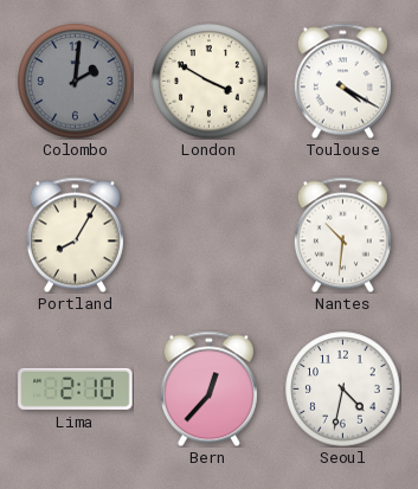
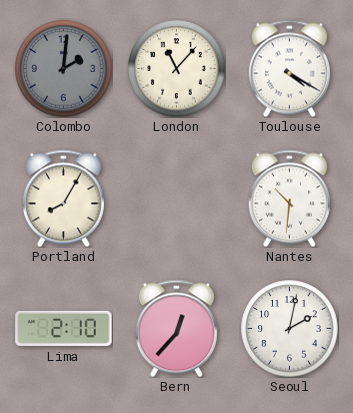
London: 3:50 -> 11:07
Seoul: 4:32 -> 2:02
